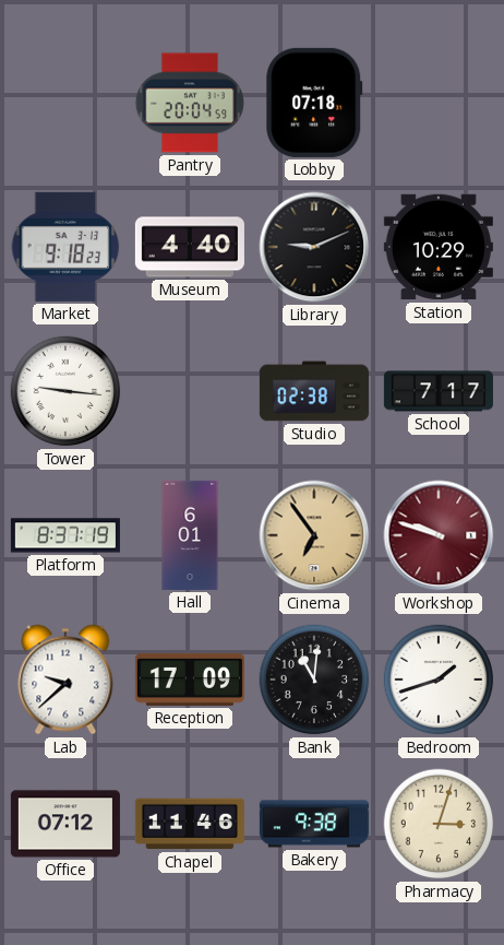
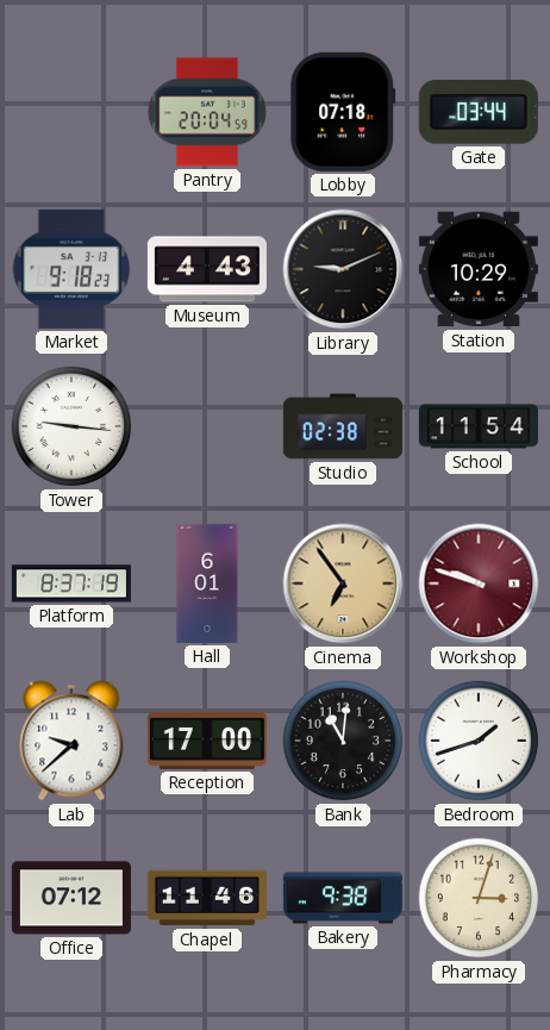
Gate: none -> 03:44
Museum: 4:40 -> 4:43
School: 7:17 -> 11:54
Reception: 17:09 -> 17:00
